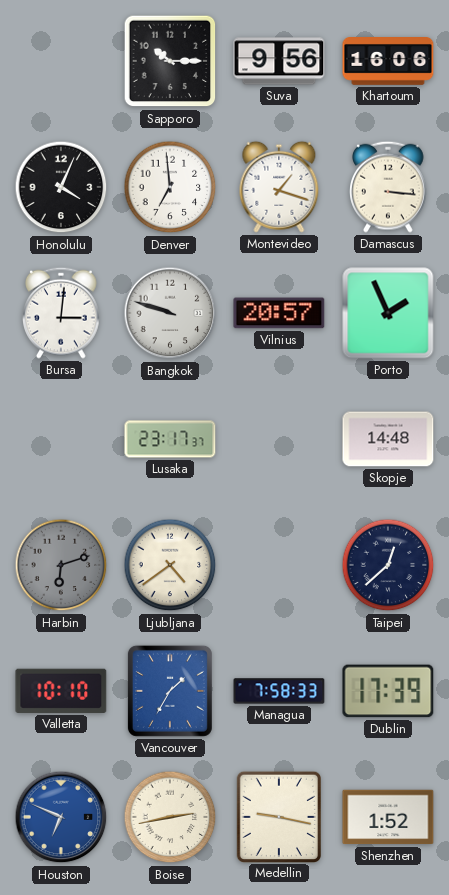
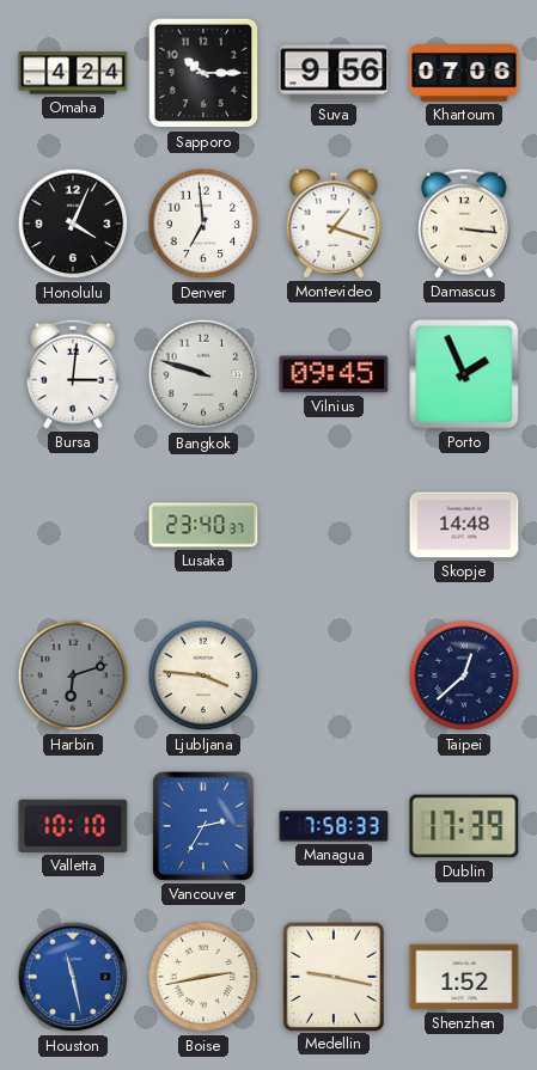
Omaha: none -> 4:24
Khartoum: 16:06 -> 07:06
Vilnius: 20:57 -> 09:45
Lusaka: 23:17 -> 23:40
Ljubljana: 4:39 -> 3:46
Vancouver: 1:35 -> 2:35
Houston: 6:49 -> 11:28
